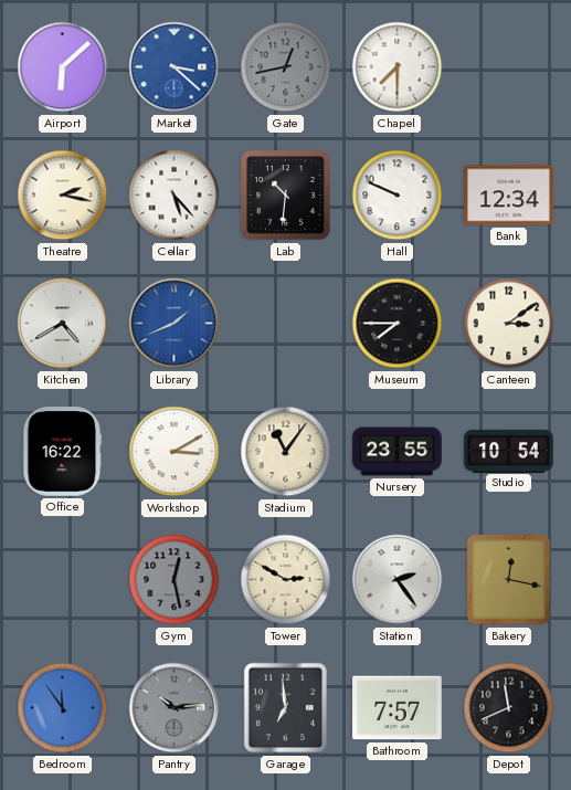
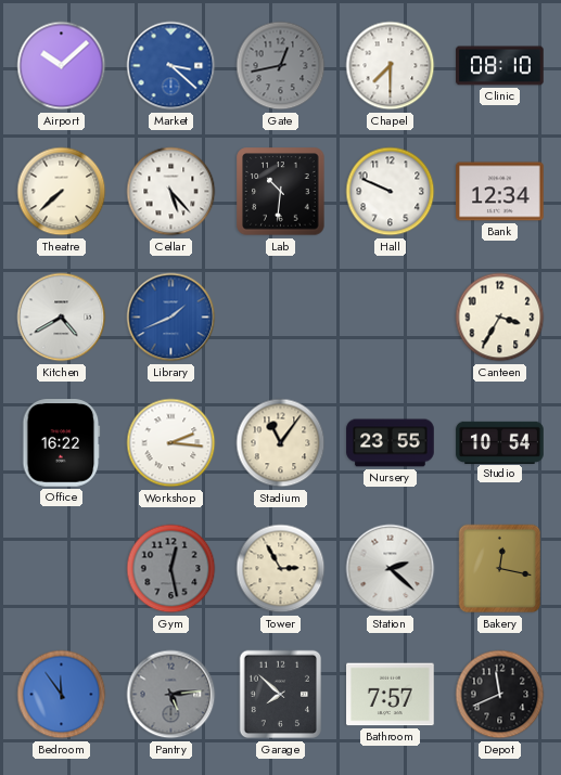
Airport: 6:08 -> 10:08
Clinic: none -> 08:10
Theatre: 2:17 -> 7:38
Museum: 7:45 -> none
Canteen: 3:09 -> 3:35
Workshop: 3:10 -> 2:16
Tower: 2:50 -> 2:55
Station: 2:24 -> 2:22
Pantry: 10:14 -> 5:14
Garage: 6:59 -> 7:52
